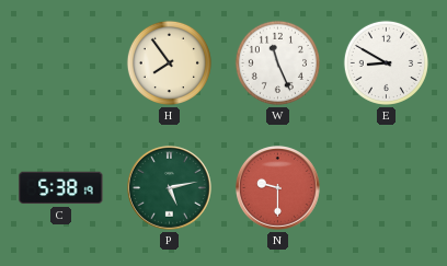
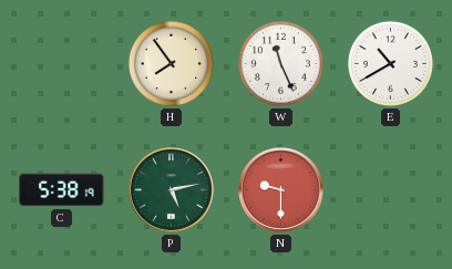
E: 8:50 -> 10:40
